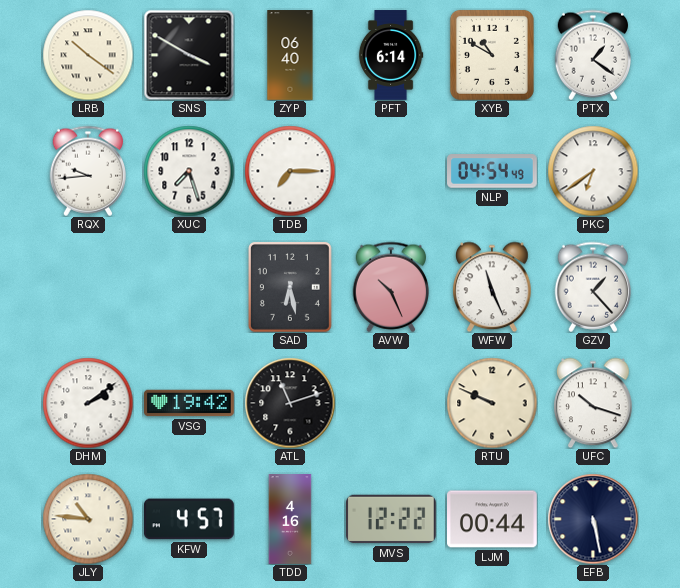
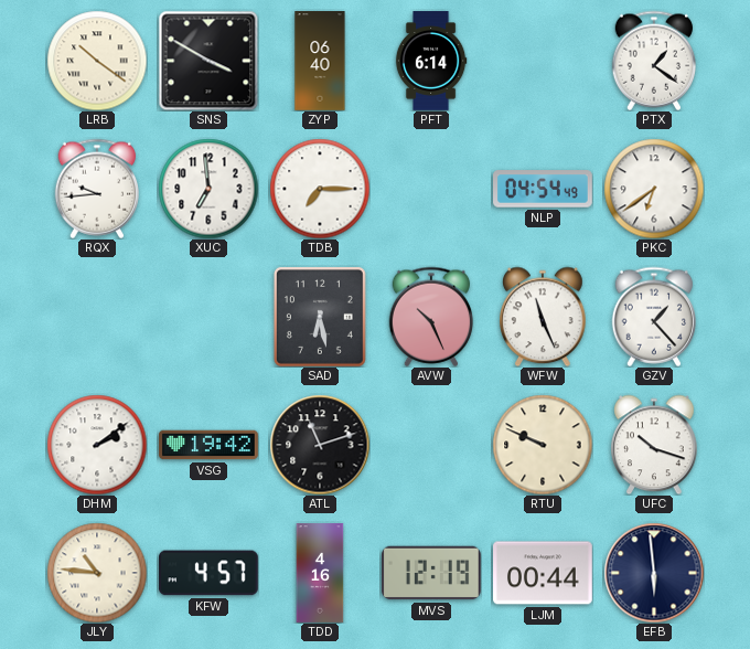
XYB: 10:50 -> none
XUC: 7:27 -> 6:59
MVS: 12:22 -> 12:19
EFB: 5:28 -> 5:59
